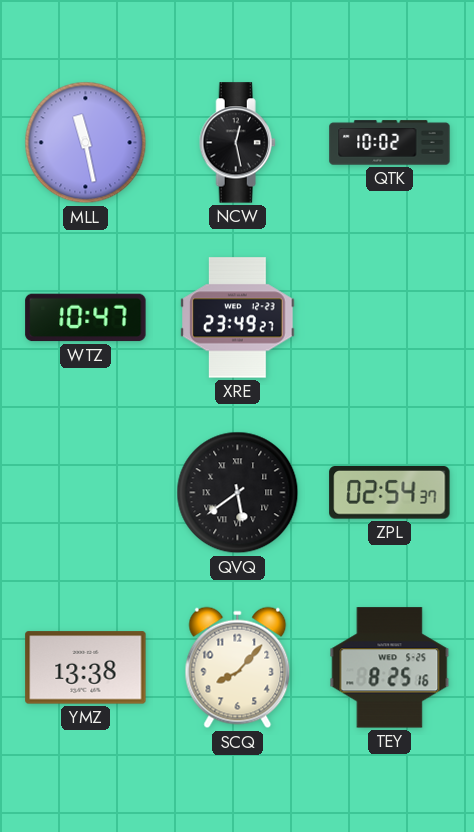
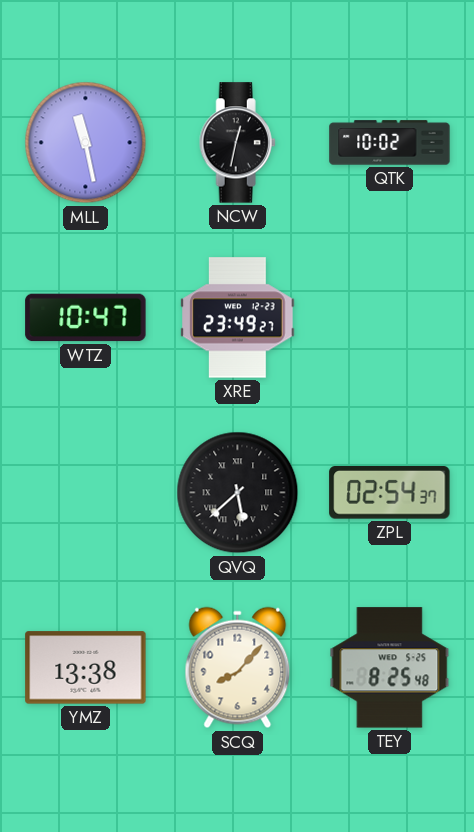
NCW: 12:28 -> 12:32
QVQ: 5:39 -> 5:38
TEY: 8:25:16 -> 8:25:48
